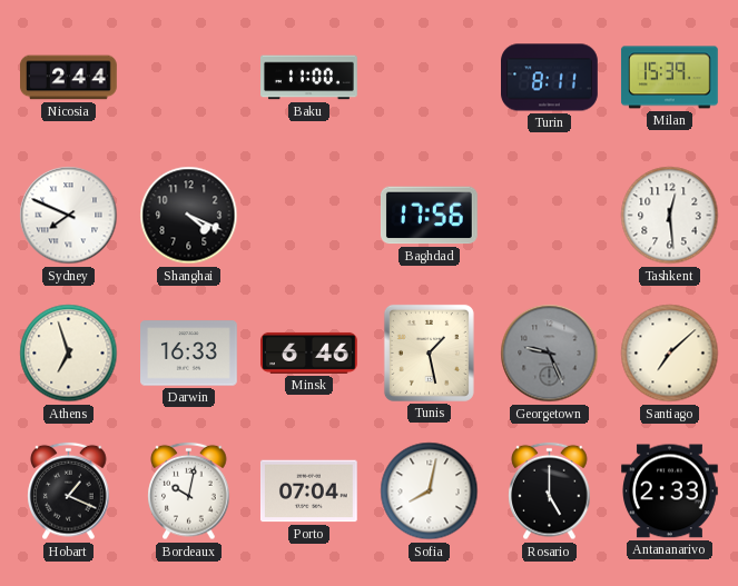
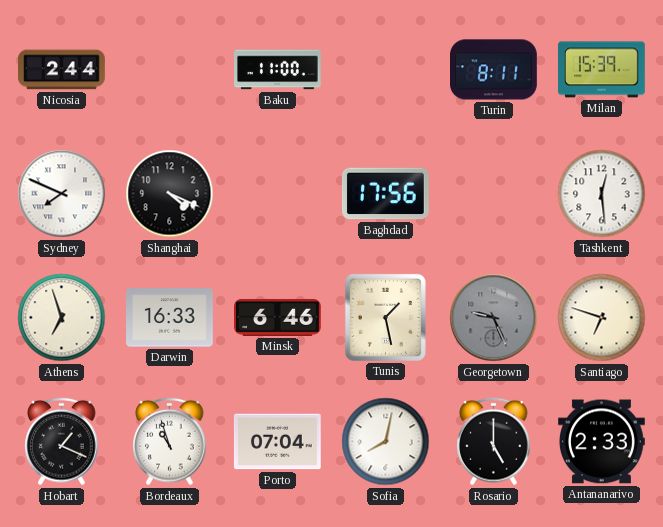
Santiago: 7:08 -> 6:48
Bordeaux: 10:02 -> 10:57
